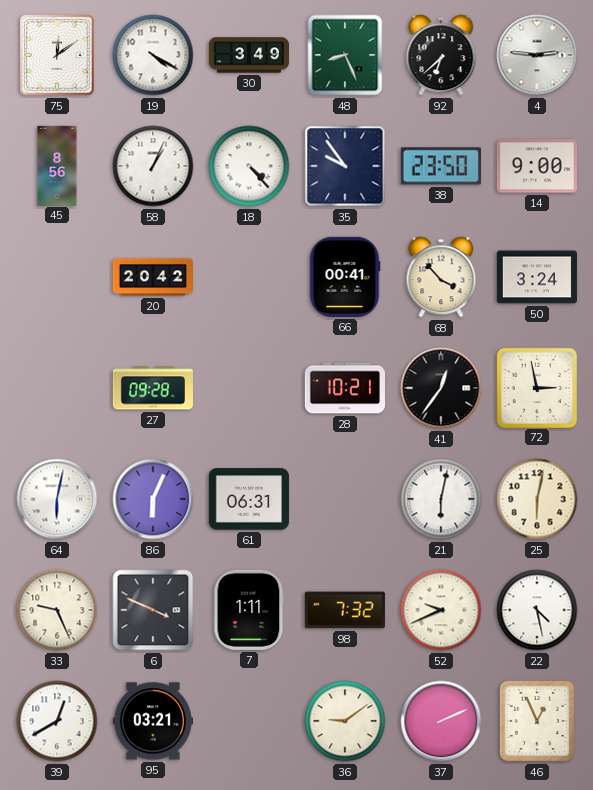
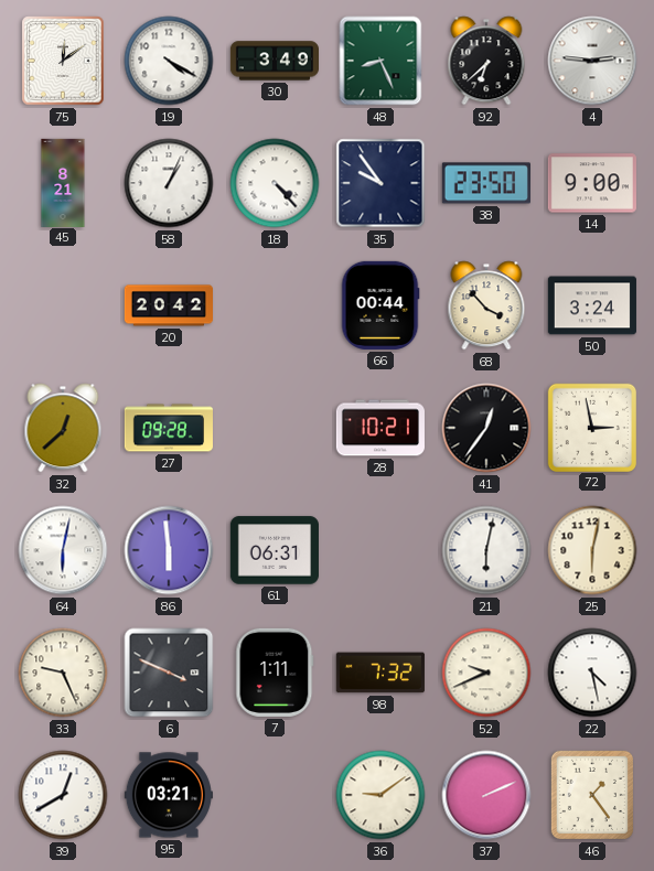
45: 8:56 -> 8:21
66: 00:41 -> 00:44
32: none -> 12:38
86: 6:04 -> 5:59
46: 12:56 -> 1:24
